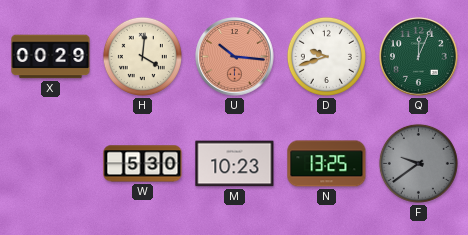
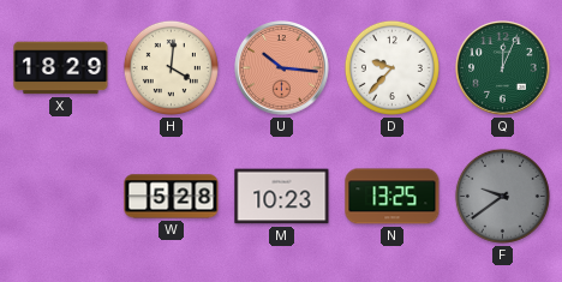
X: 00:29 -> 18:29
D: 9:42 -> 9:37
W: 5:30 -> 5:28
